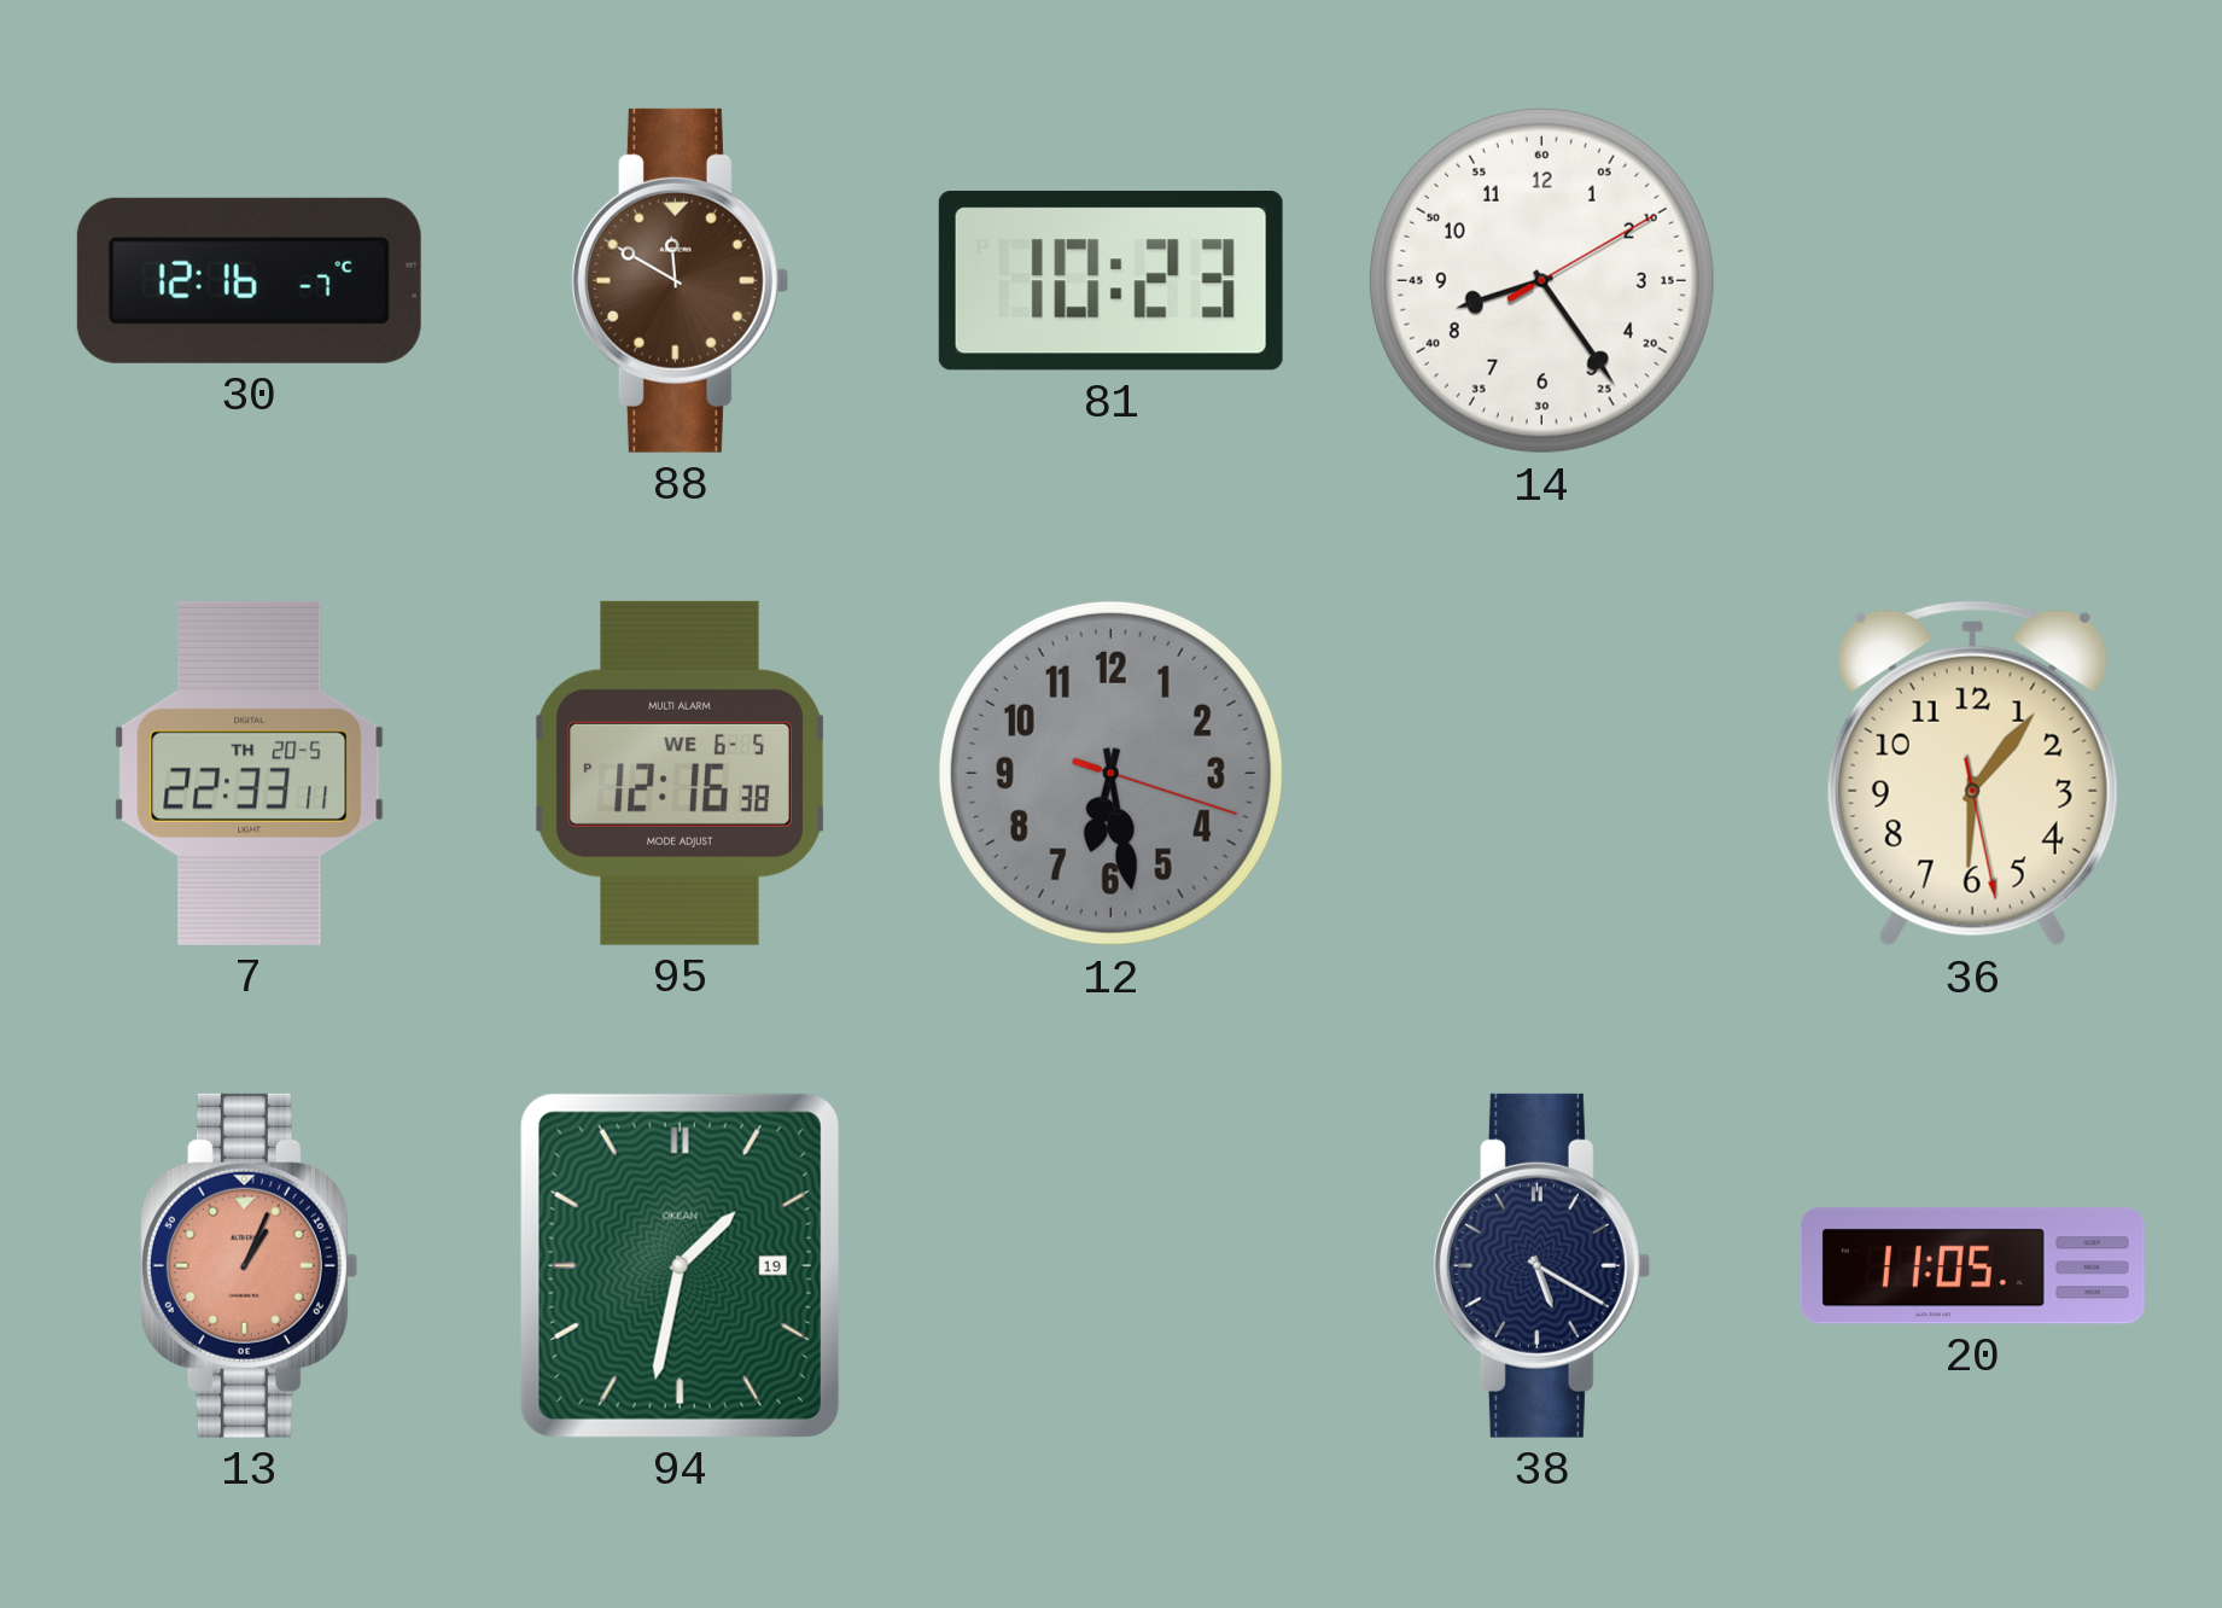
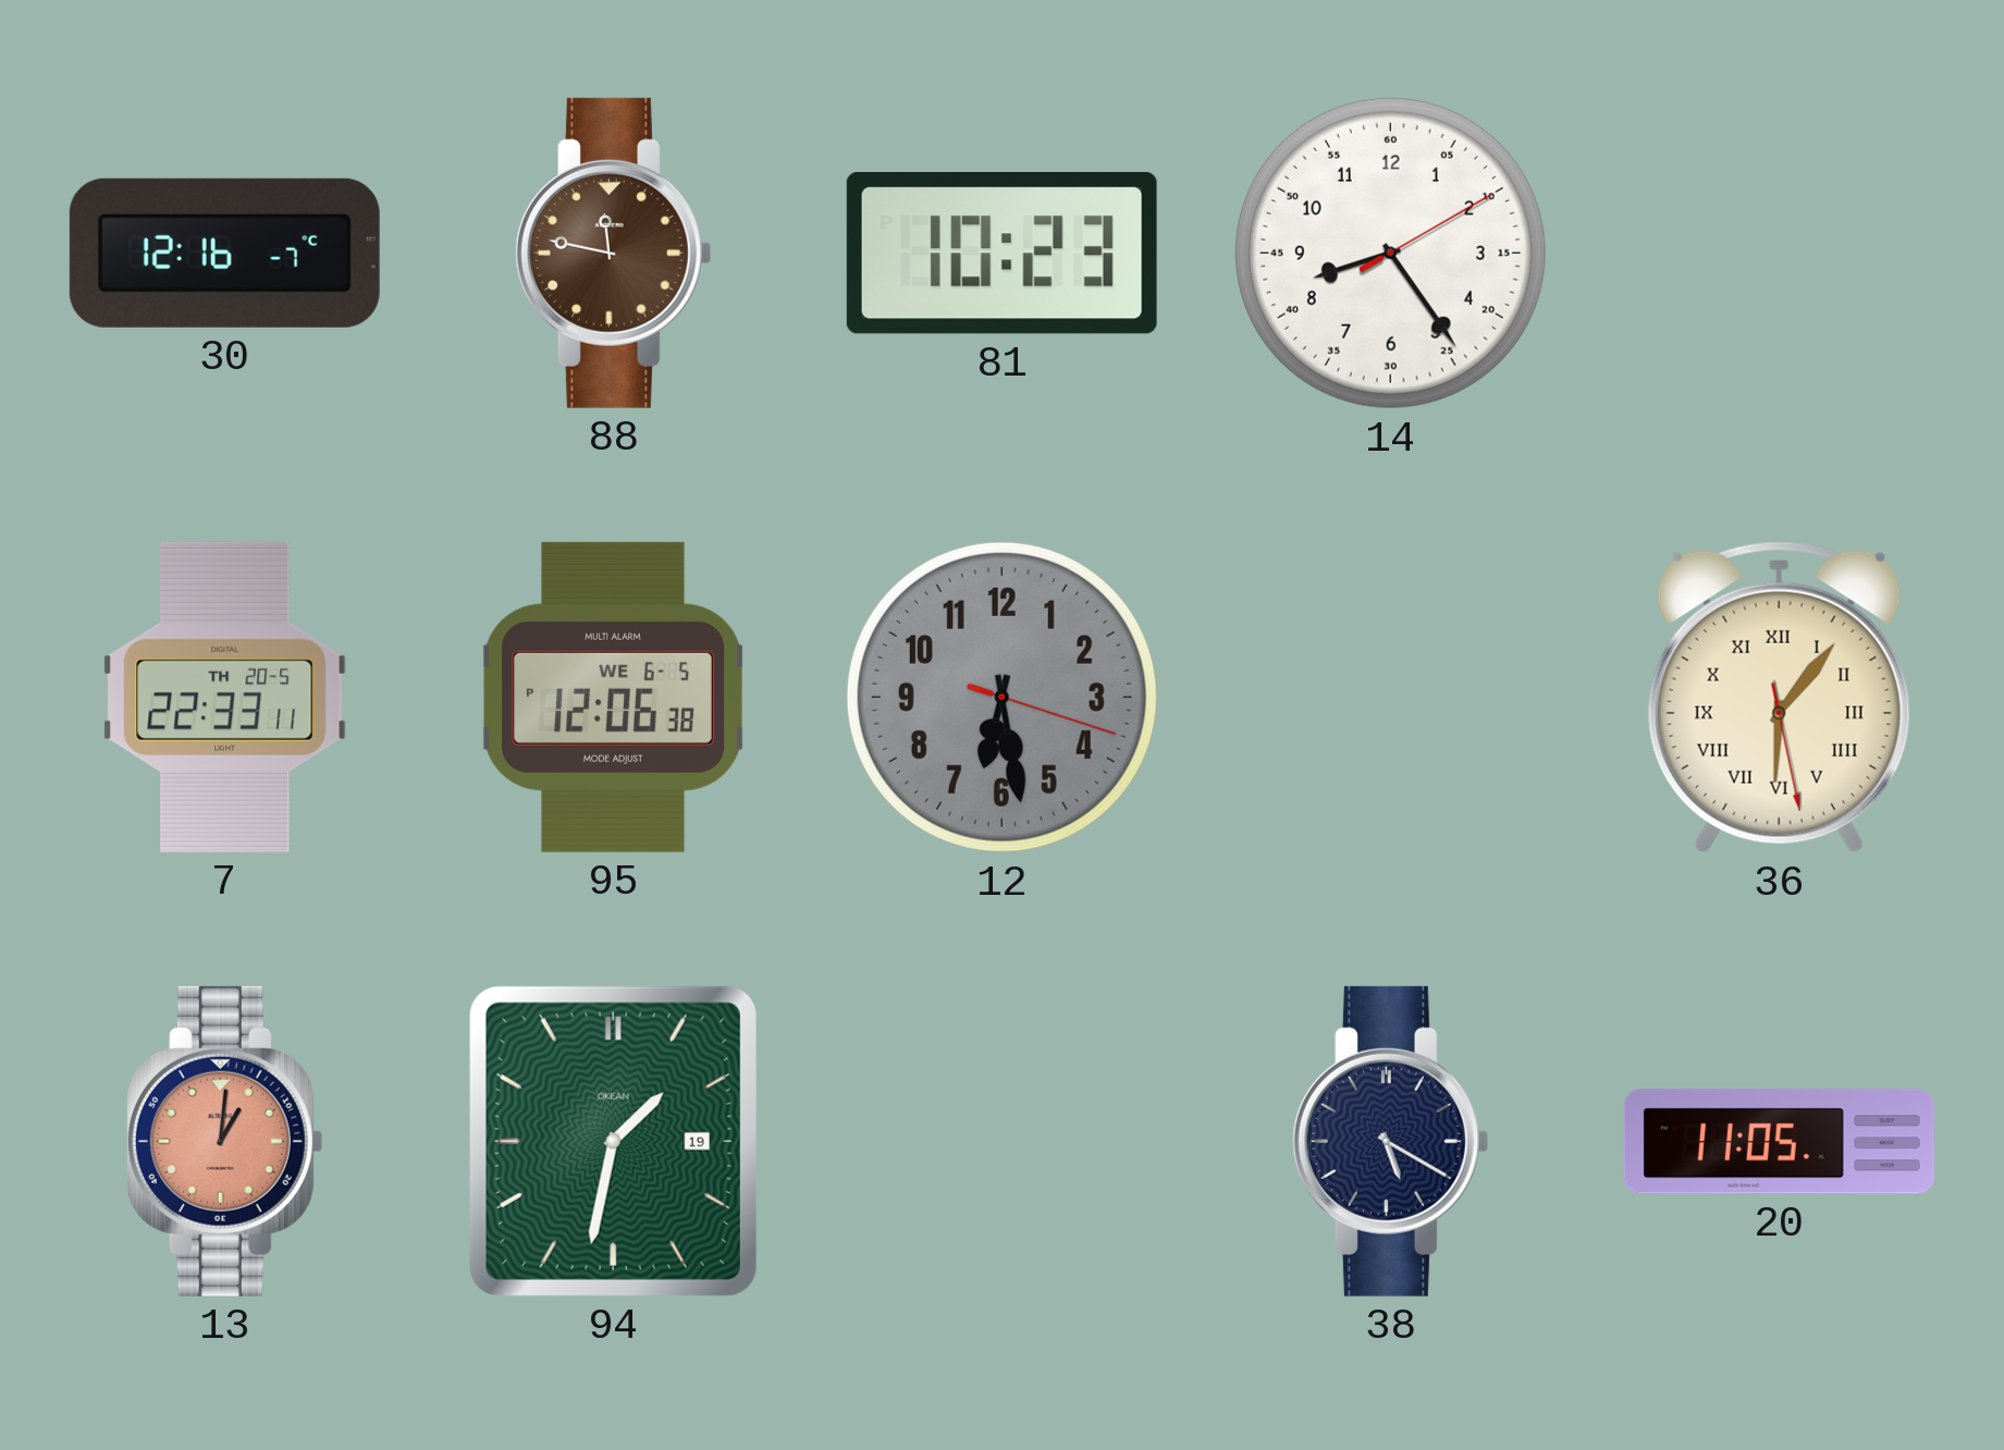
88: 11:50 -> 11:47
95: 12:16 -> 12:06
36 numerals: Arabic -> Roman
13: 1:04 -> 1:01
